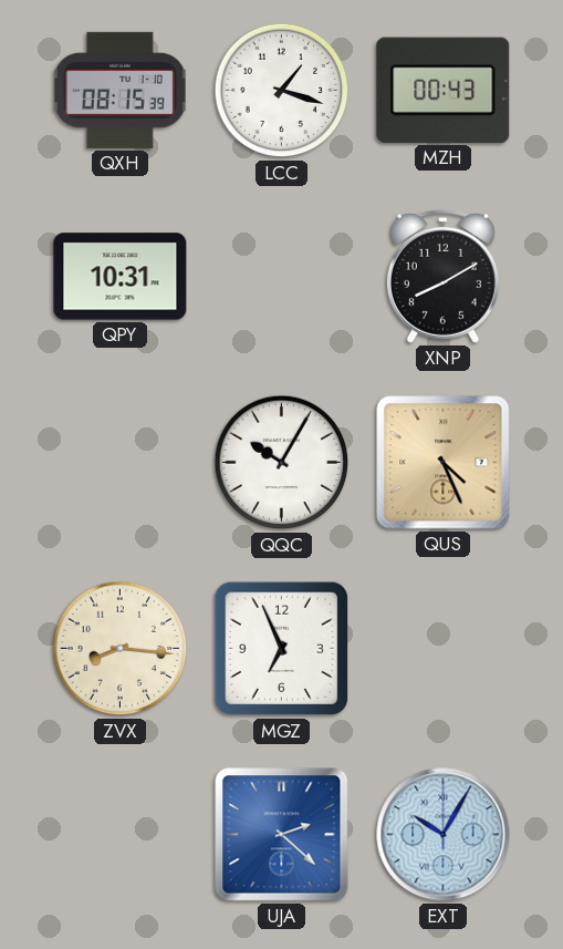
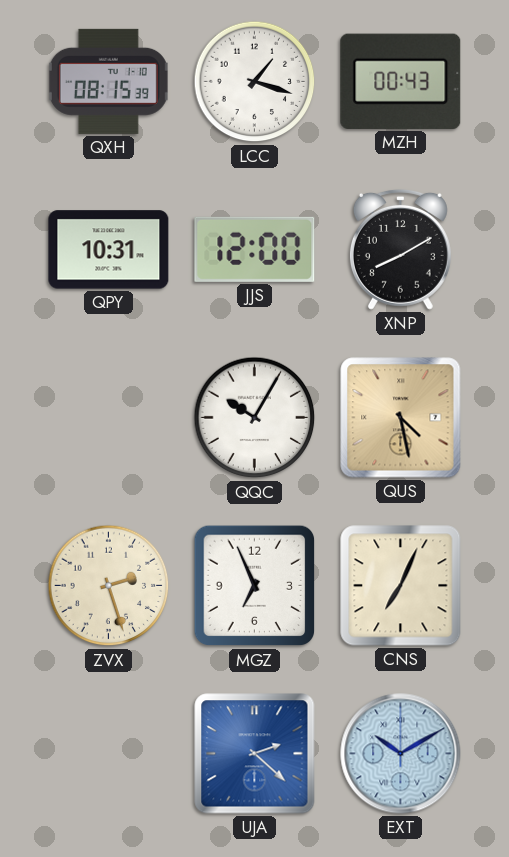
JJS: none -> 12:00
QUS: 4:26 -> 4:28
ZVX: 8:16 -> 2:27
CNS: none -> 7:04
EXT: 10:05 -> 10:10
